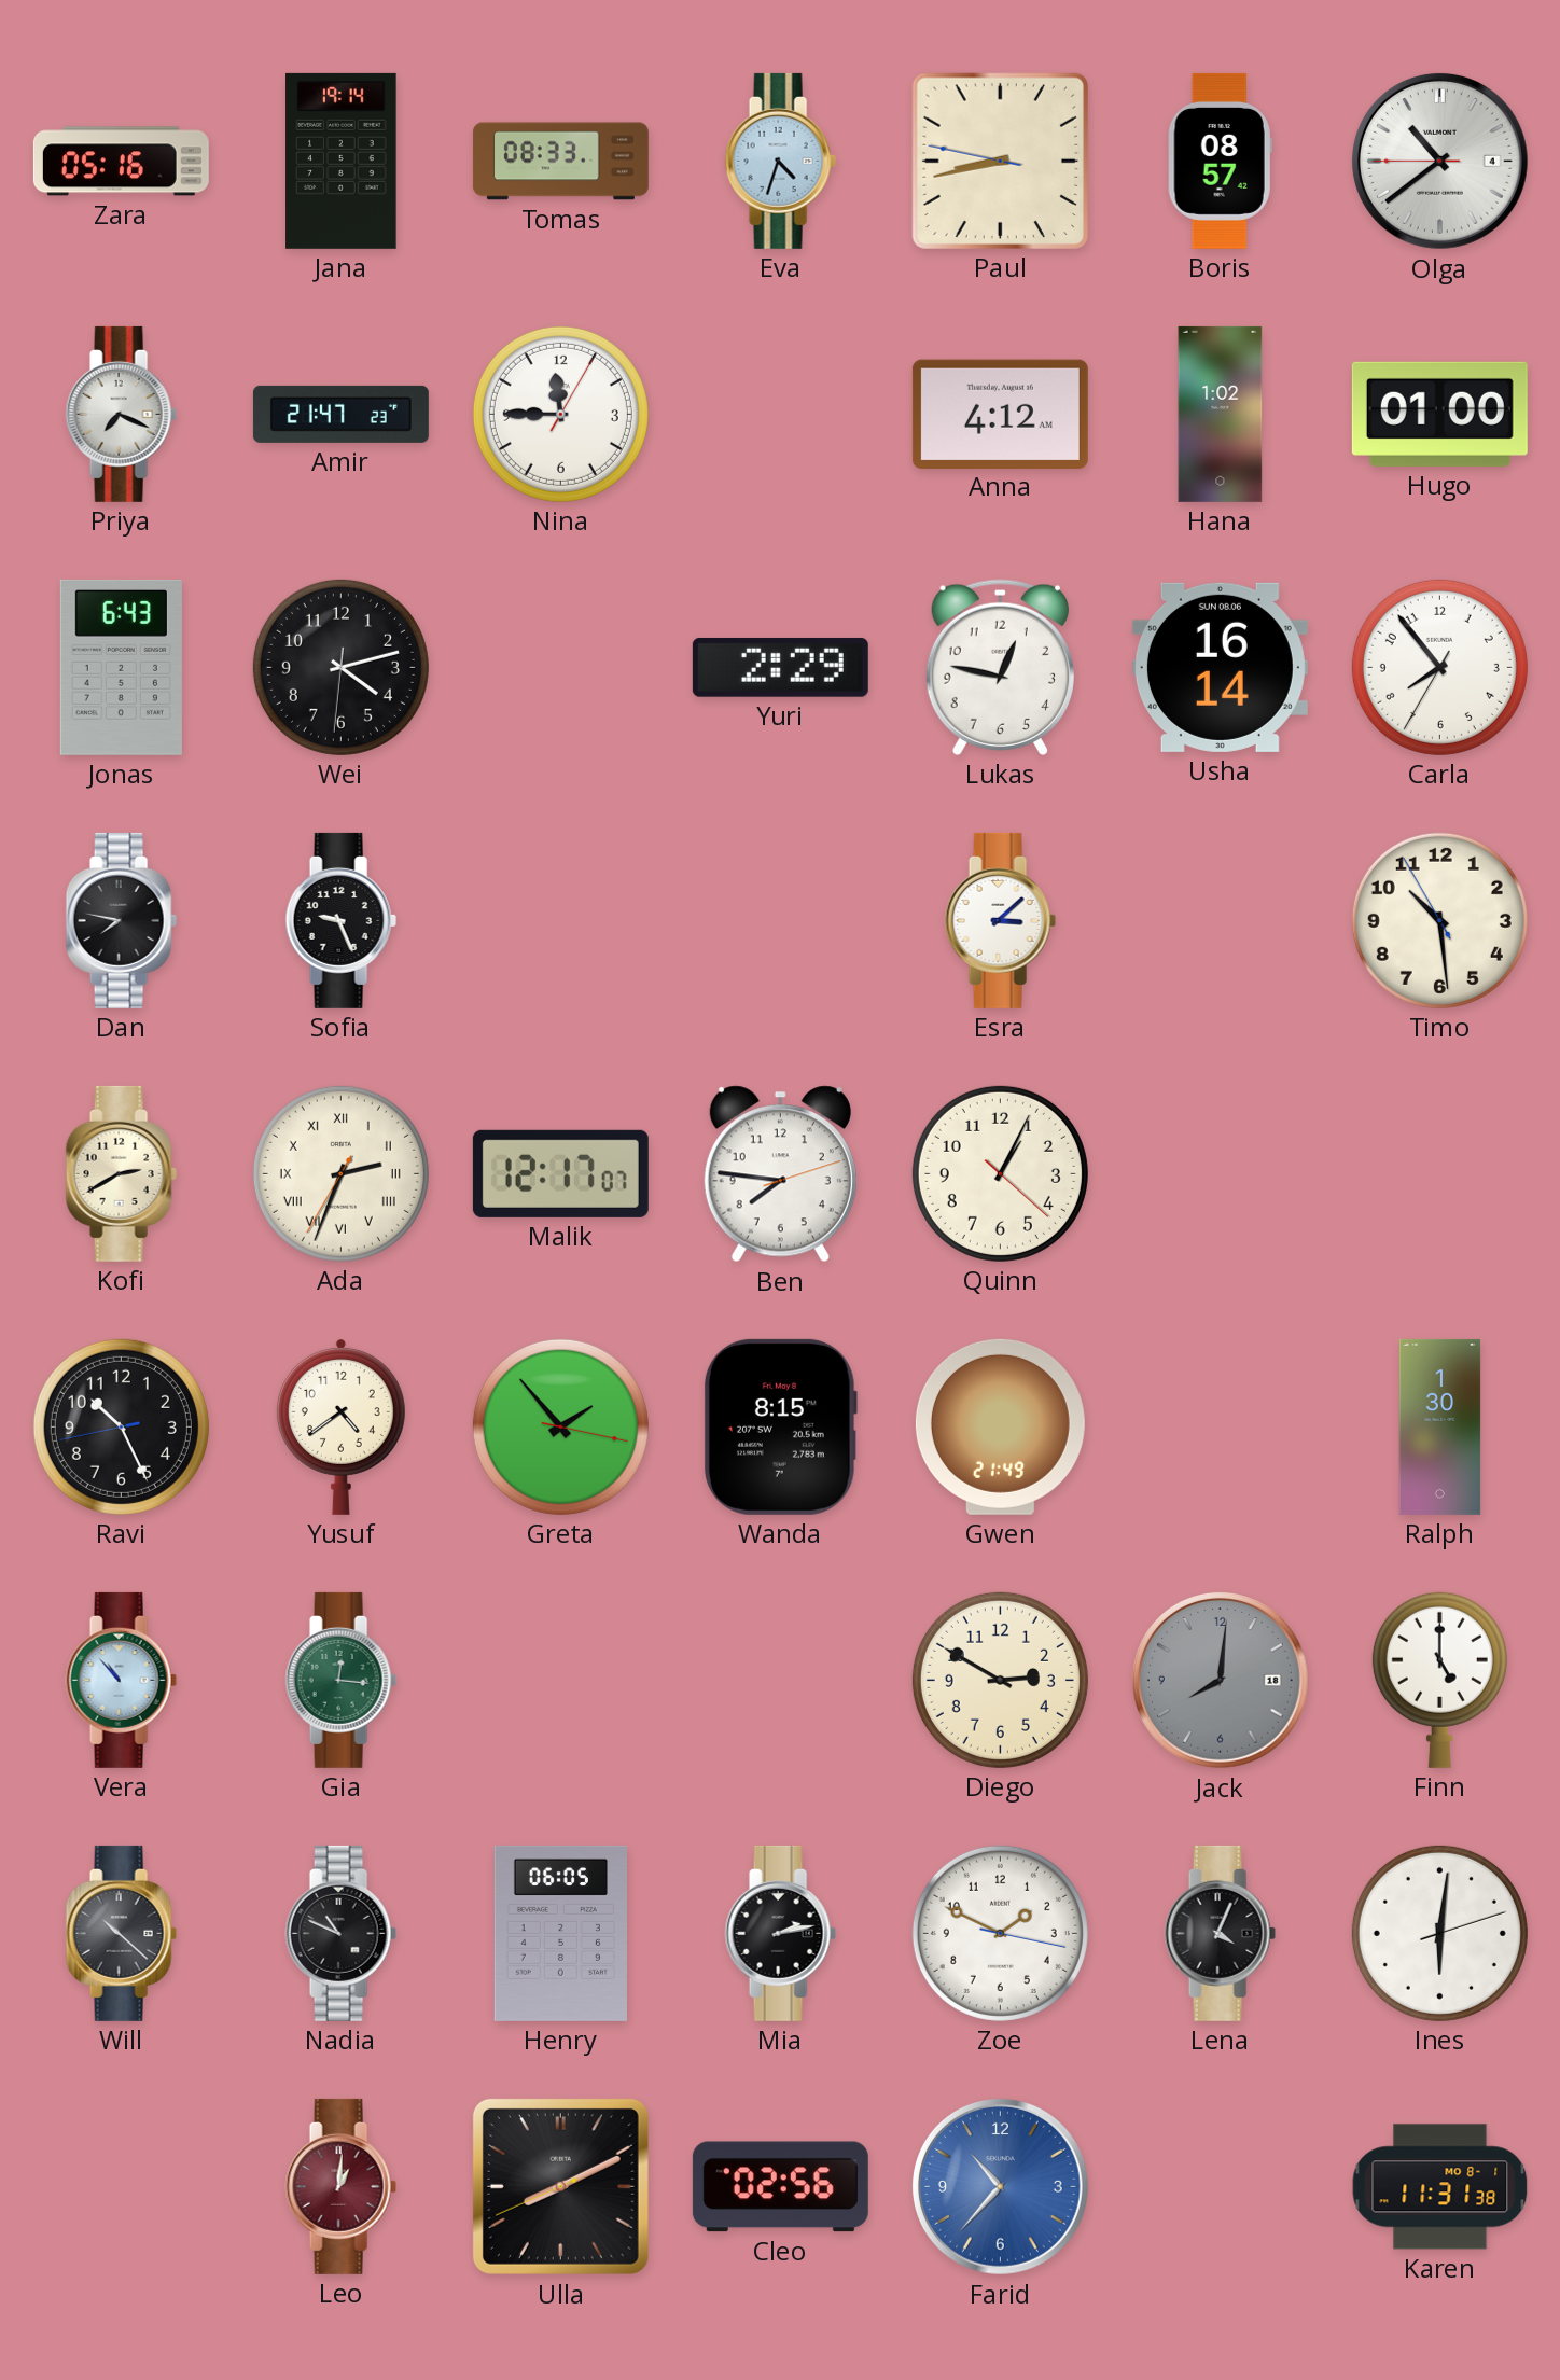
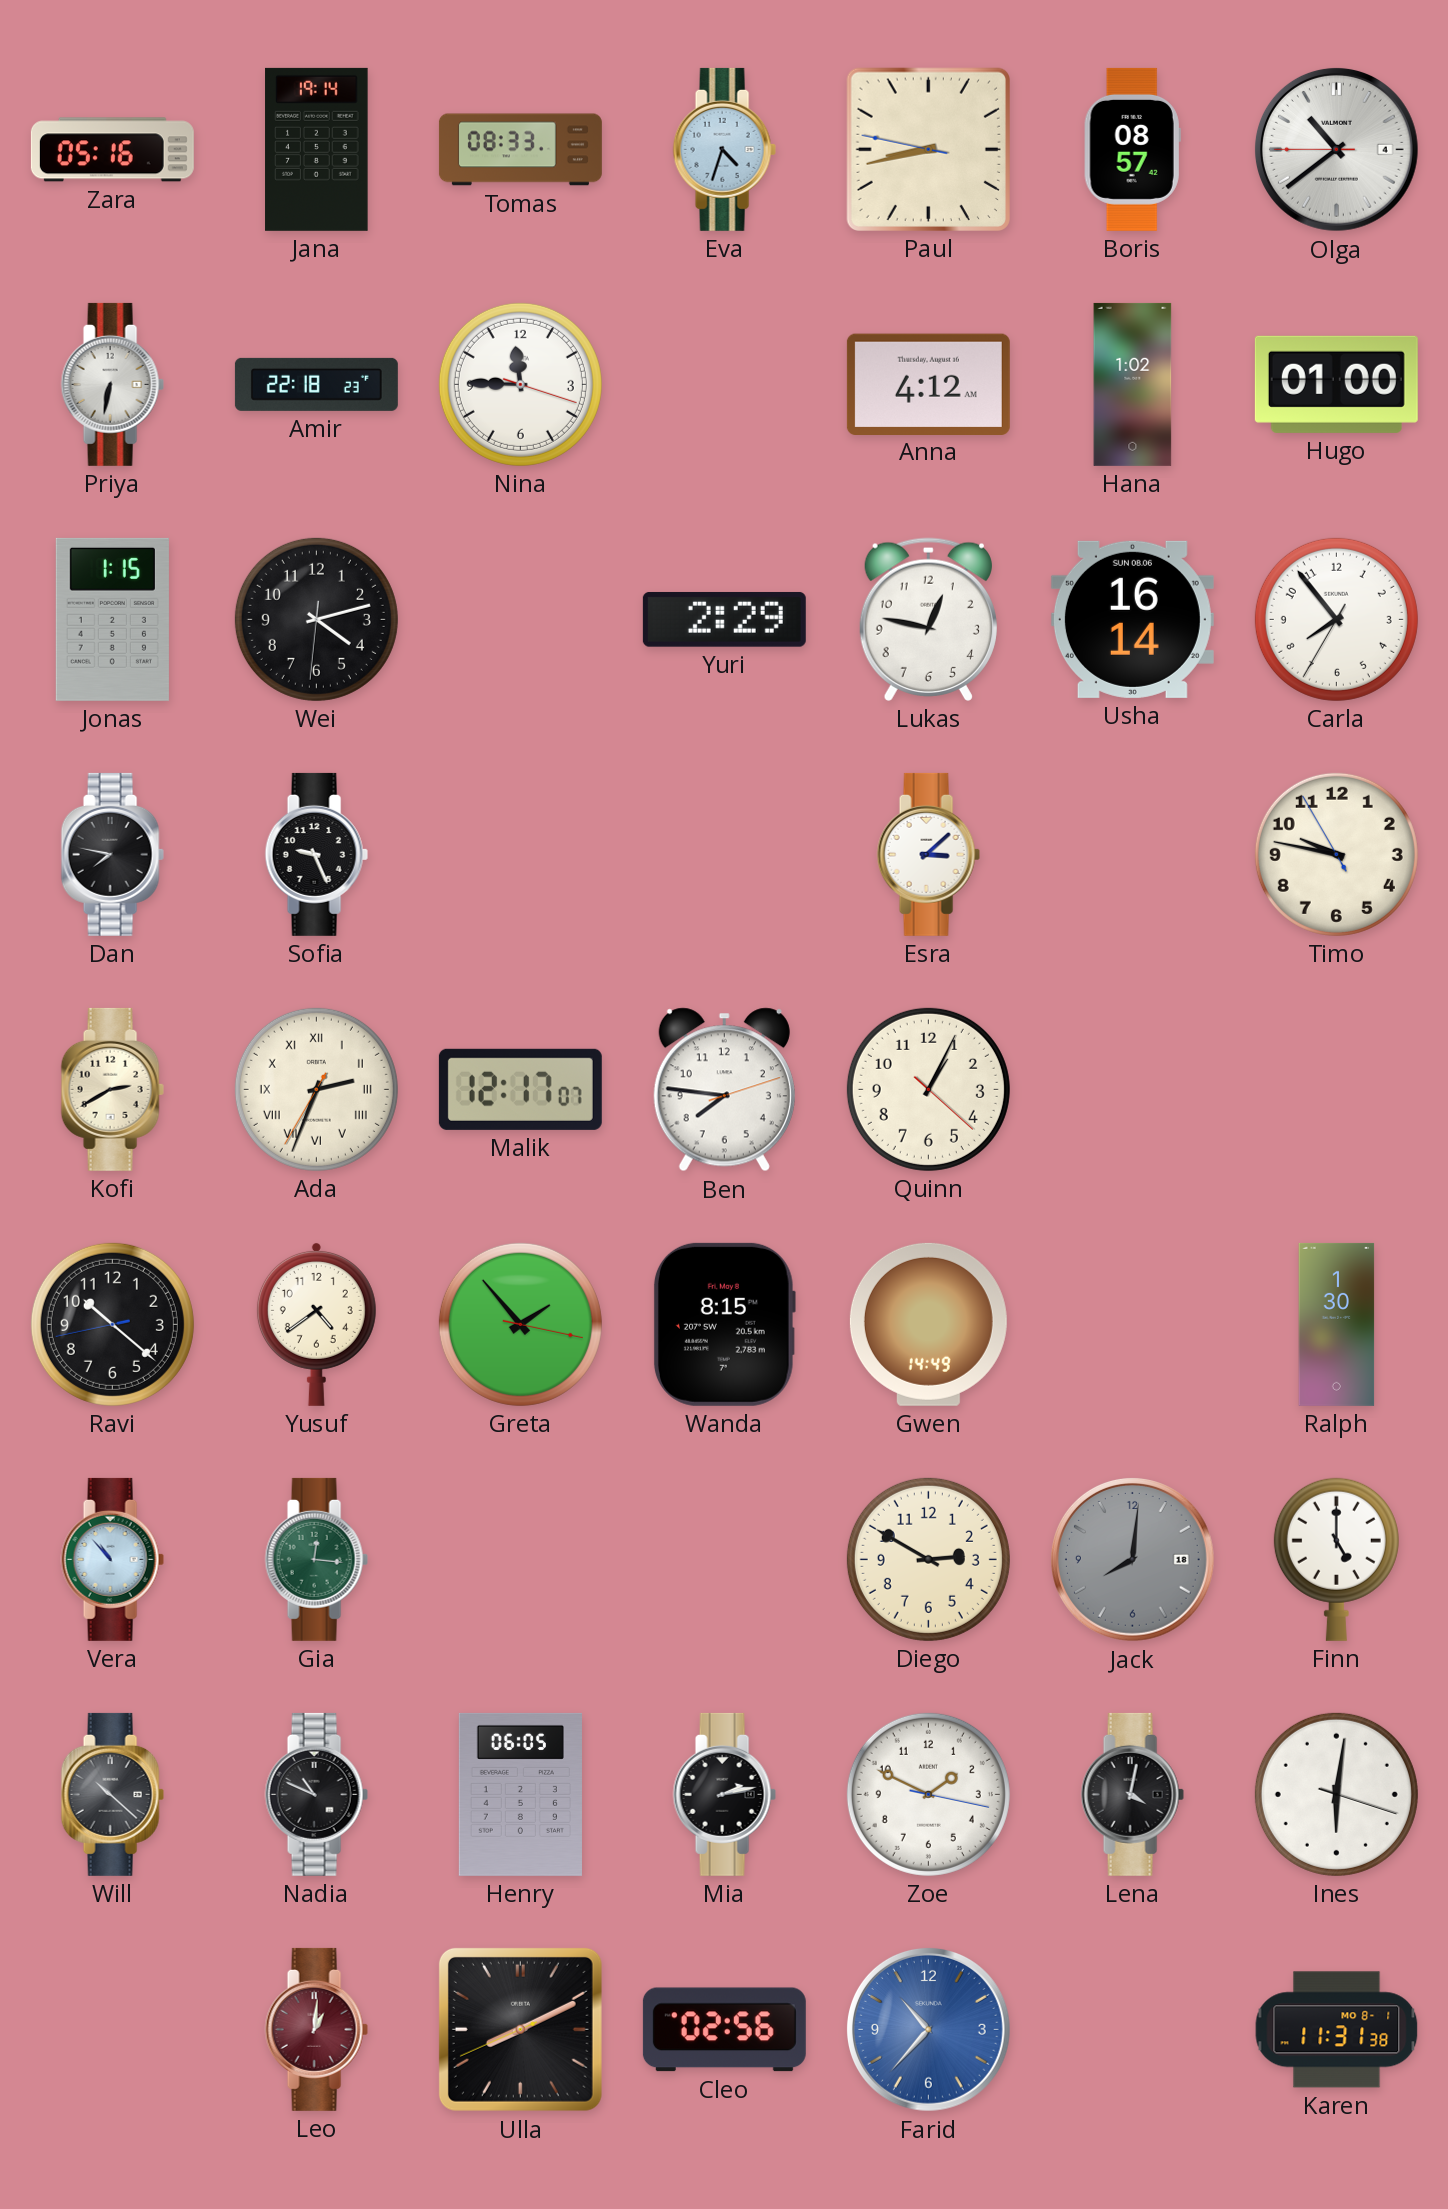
Priya: 7:19 -> 6:32
Amir: 21:47 -> 22:18
Nina: 11:45:05 -> 11:45:18
Jonas: 6:43 -> 1:15
Timo: 10:28 -> 9:46
Ravi: 10:25 -> 10:21
Gwen: 21:49 -> 14:49
Lena: 4:04 -> 4:02
Ines: 6:01:12 -> 6:01:18
